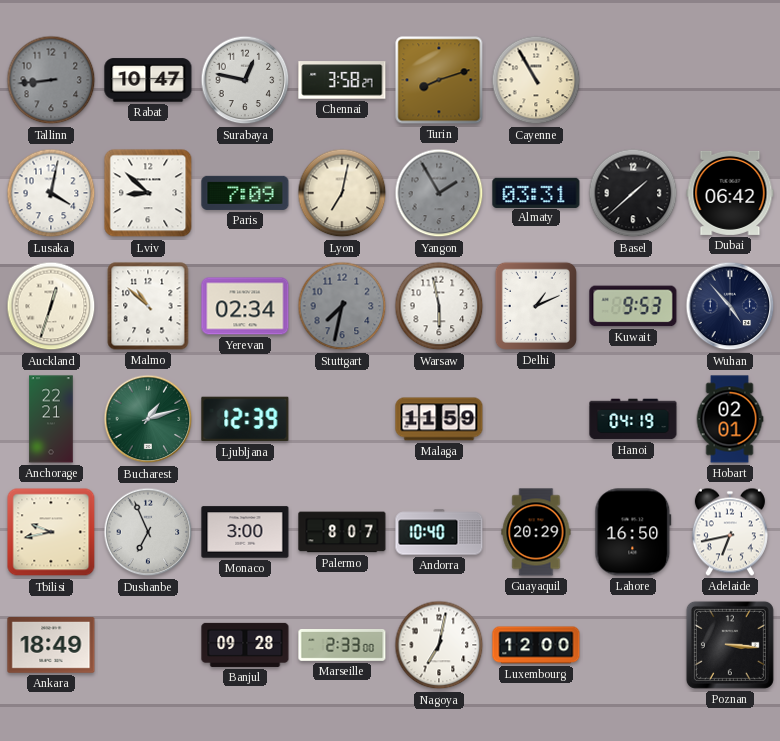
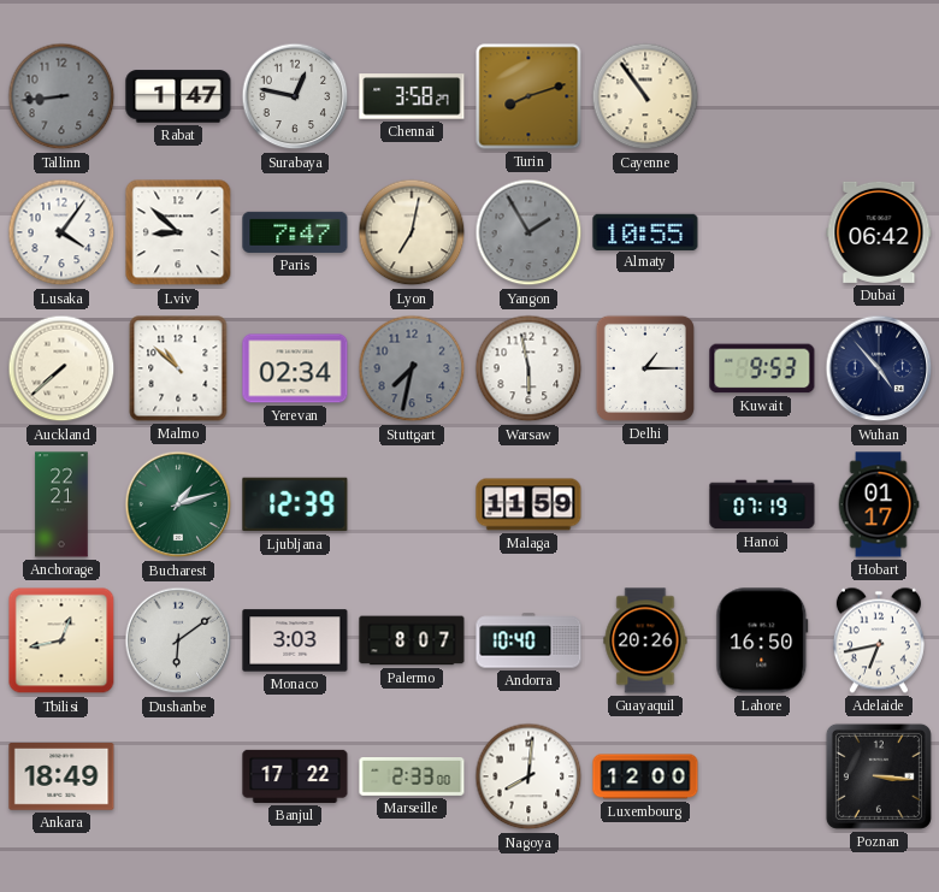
Rabat: 10:47 -> 1:47
Cayenne: 10:55 -> 10:54
Lusaka: 4:02 -> 4:06
Paris: 7:09 -> 7:47
Almaty: 03:31 -> 10:55
Basel: 1:38 -> none
Auckland: 12:33 -> 7:38
Delhi: 1:11 -> 1:15
Hanoi: 04:19 -> 07:19
Hobart: 02:01 -> 01:17
Tbilisi: 9:43 -> 12:43
Dushanbe: 6:56 -> 6:09
Monaco: 3:00 -> 3:03
Guayaquil: 20:29 -> 20:26
Banjul: 09:28 -> 17:22
Nagoya: 7:02 -> 8:01
